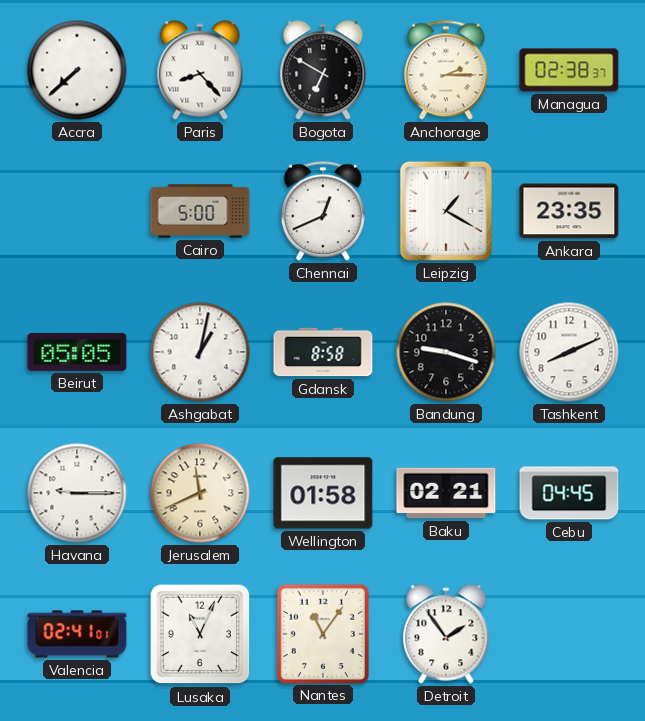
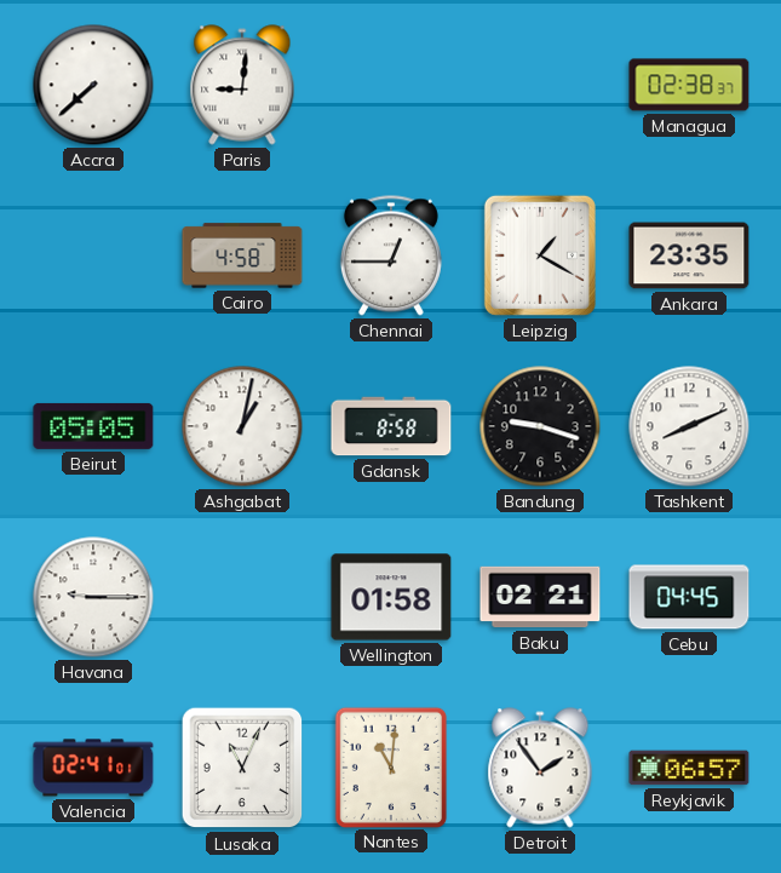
Paris: 8:23 -> 9:01
Bogota: 6:50 -> none
Anchorage: 2:15 -> none
Cairo: 5:00 -> 4:58
Chennai: 12:41 -> 12:45
Jerusalem: 11:41 -> none
Nantes: 11:06 -> 11:01
Reykjavik: none -> 06:57
